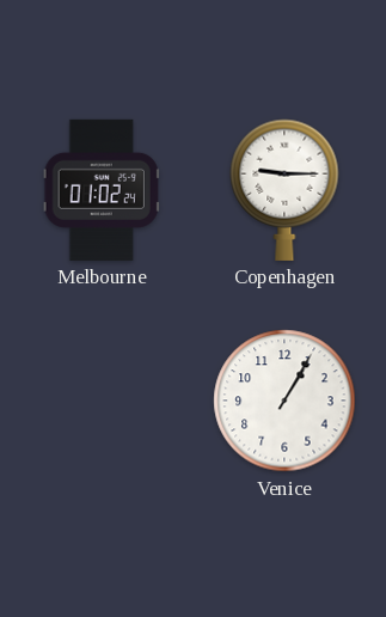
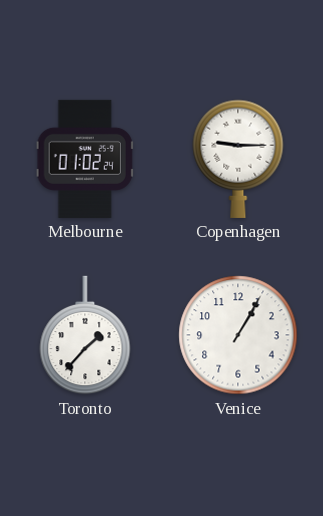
Toronto: none -> 1:37
